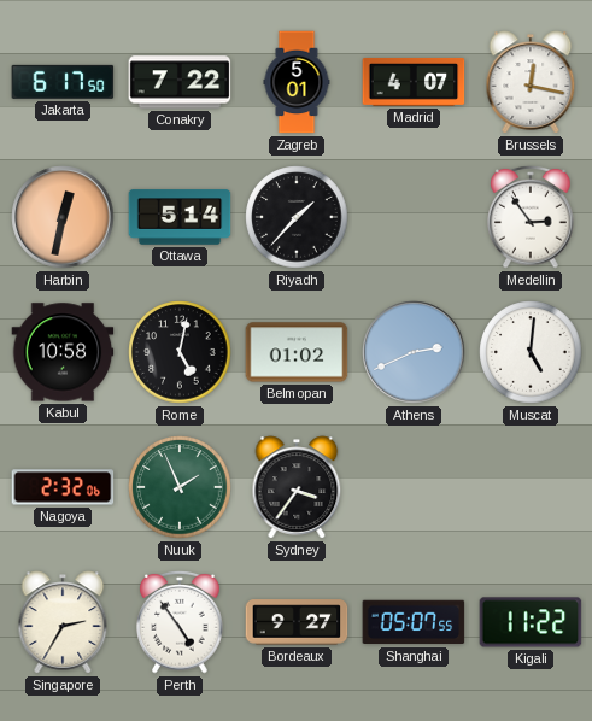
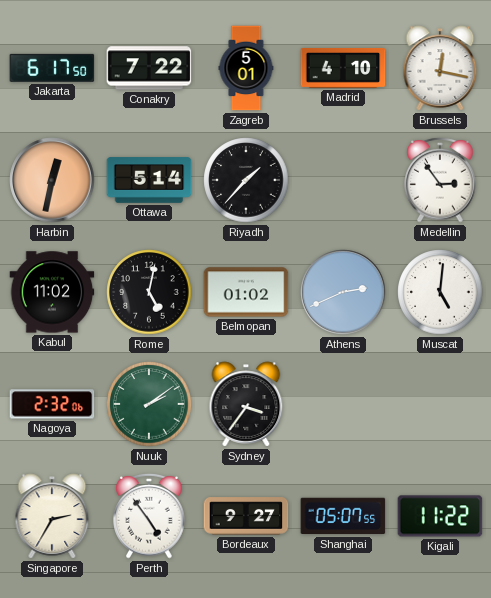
Madrid: 4:07 -> 4:10
Kabul: 10:58 -> 11:02
Nuuk: 1:56 -> 2:09
